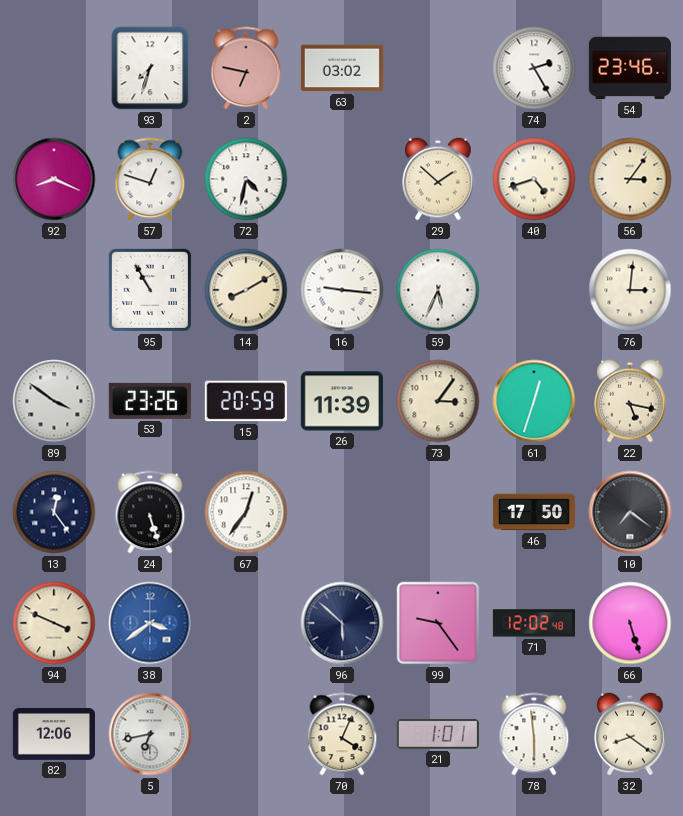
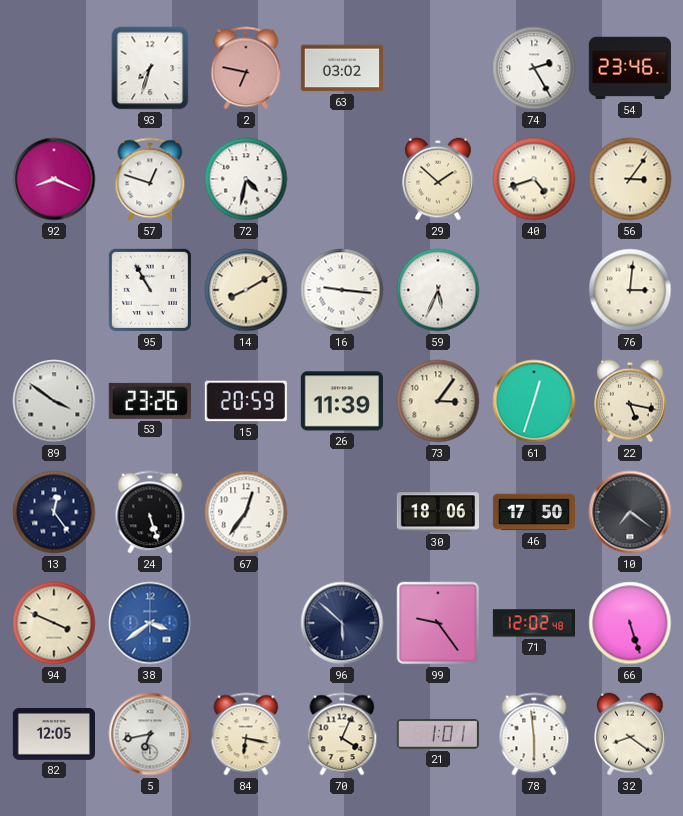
30: none -> 18:06
82: 12:06 -> 12:05
84: none -> 6:17
